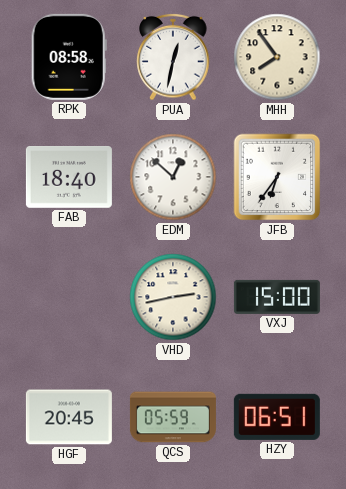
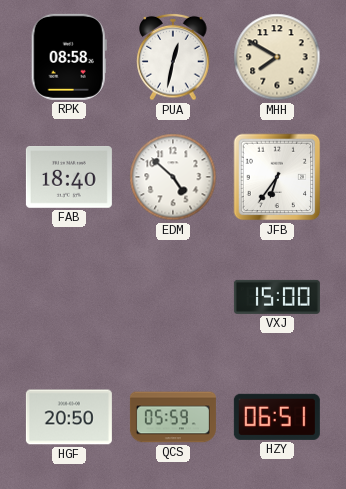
MHH: 7:54 -> 7:50
EDM: 12:52 -> 4:52
VHD: 2:43 -> none
HGF: 20:45 -> 20:50
